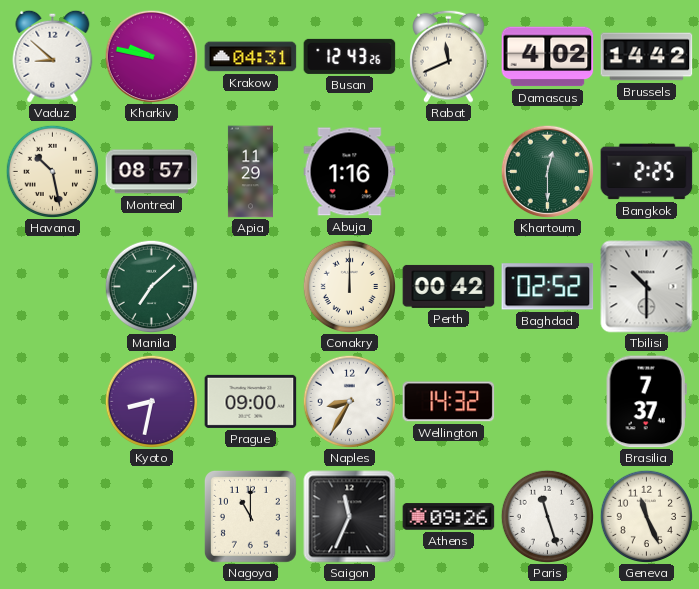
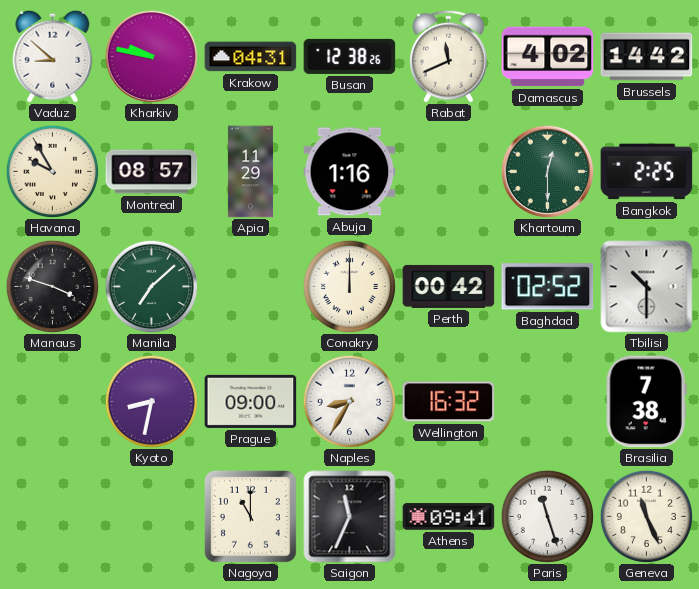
Busan: 12:43 -> 12:38
Havana: 10:28 -> 9:55
Manaus: none -> 3:48
Wellington: 14:32 -> 16:32
Brasilia: 7:37 -> 7:38
Athens: 09:26 -> 09:41
